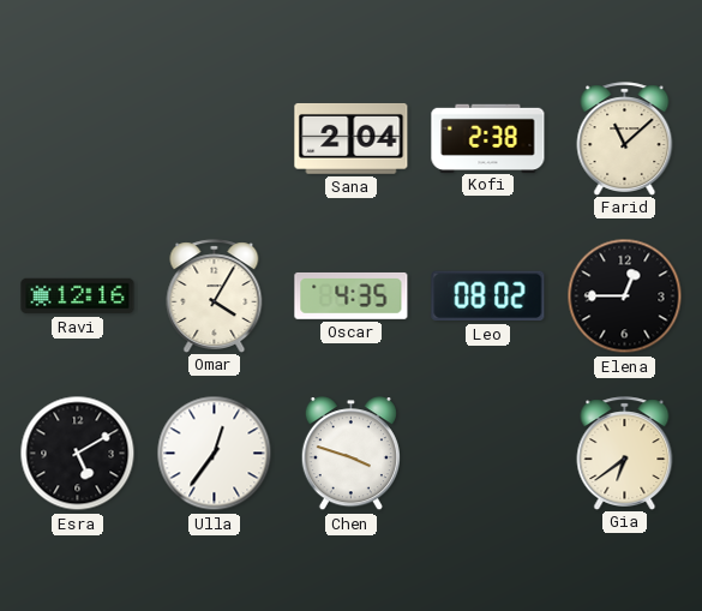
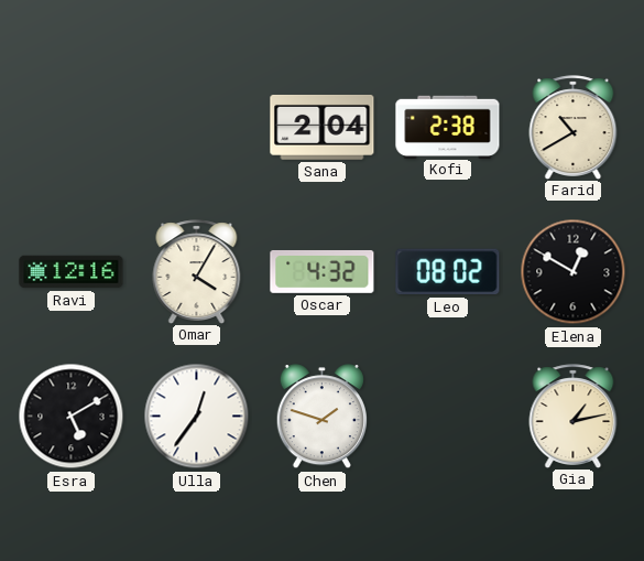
Farid: 11:08 -> 10:40
Oscar: 4:35 -> 4:32
Elena: 12:45 -> 12:50
Chen: 3:48 -> 1:48
Gia: 6:39 -> 1:13
